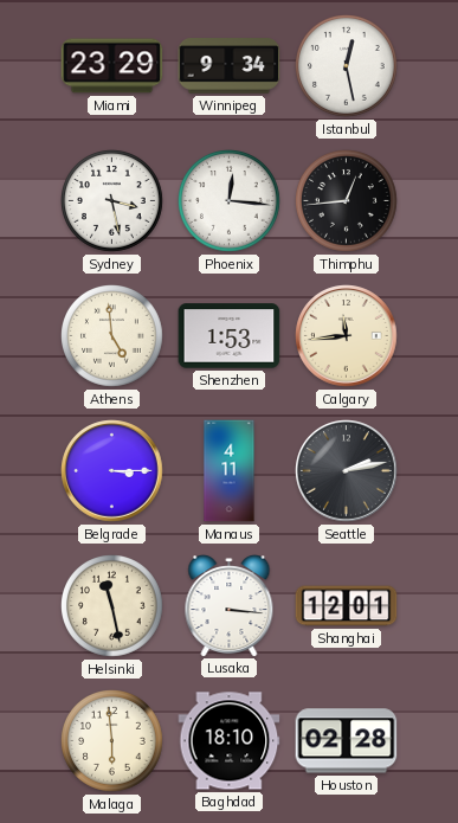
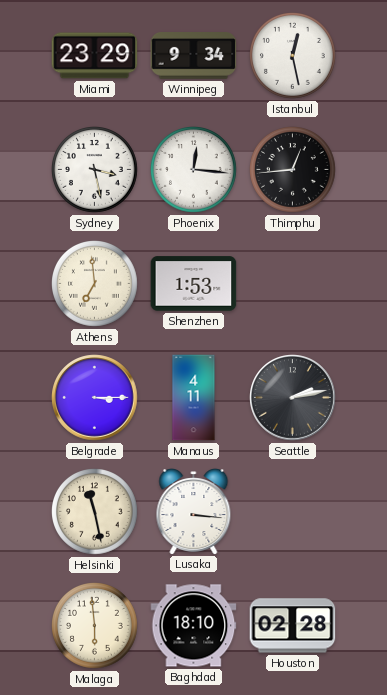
Athens: 4:59 -> 6:59
Calgary: 11:44 -> none
Shanghai: 12:01 -> none
